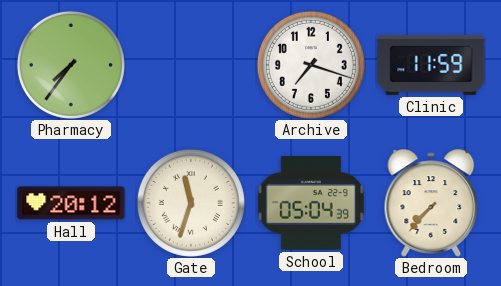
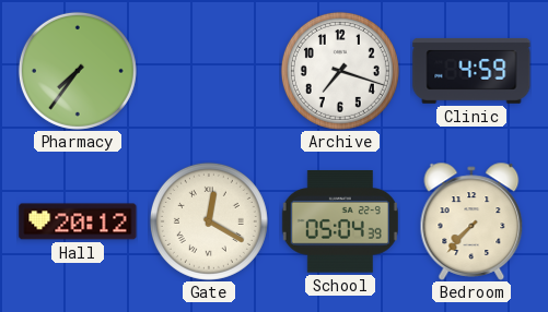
Clinic: 11:59 -> 4:59
Gate: 11:33 -> 12:20
